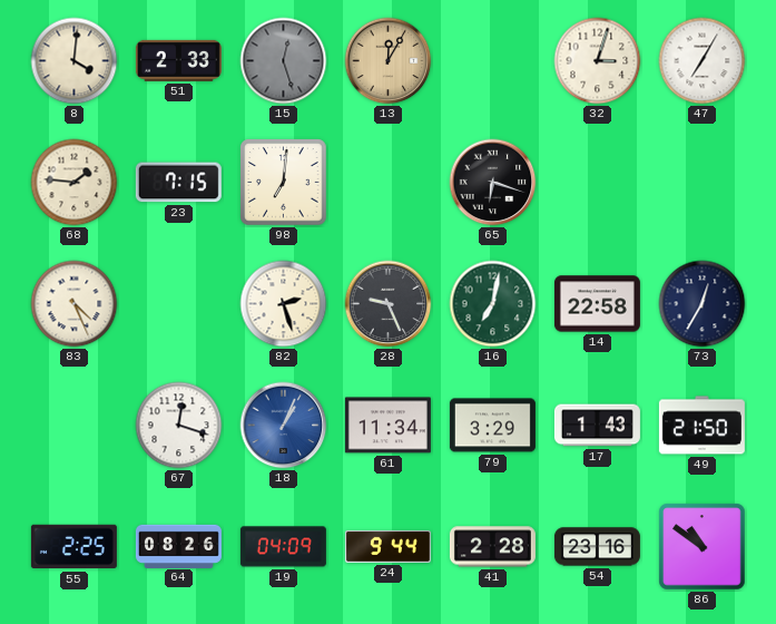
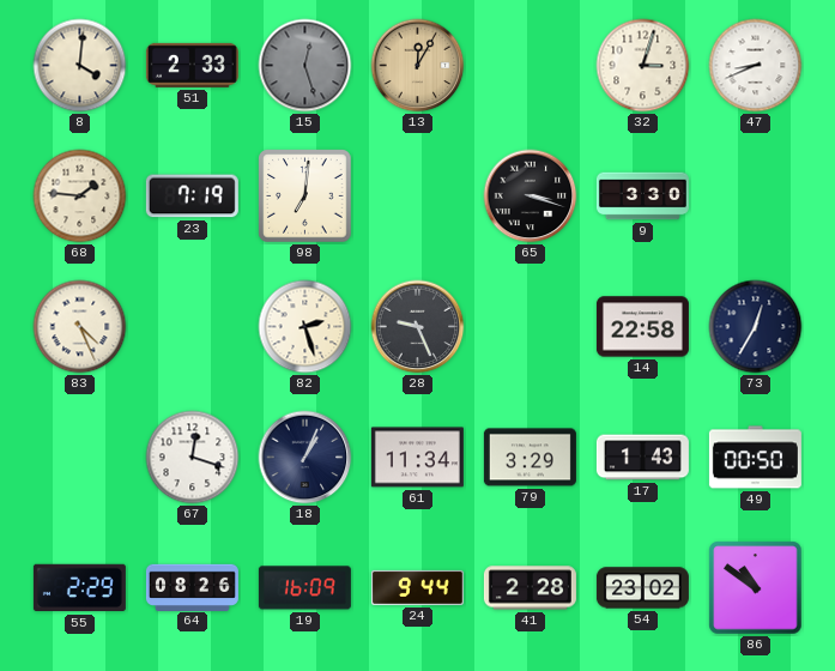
47: 7:05 -> 8:41
23: 7:15 -> 7:19
65: 6:18 -> 3:18
9: none -> 3:30
16: 7:02 -> none
18 dial: blue -> navy
49: 21:50 -> 00:50
55: 2:25 -> 2:29
19: 04:09 -> 16:09
54: 23:16 -> 23:02
